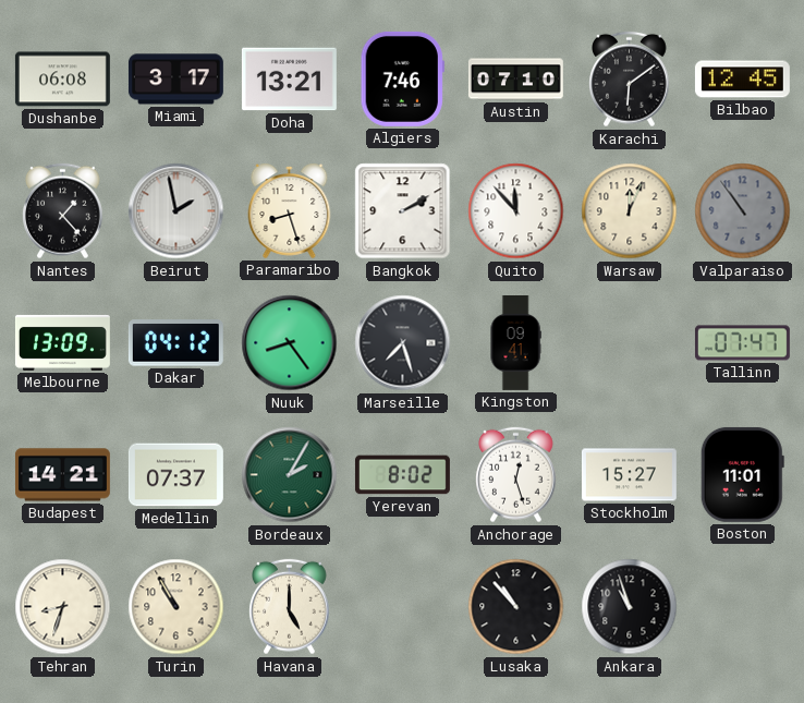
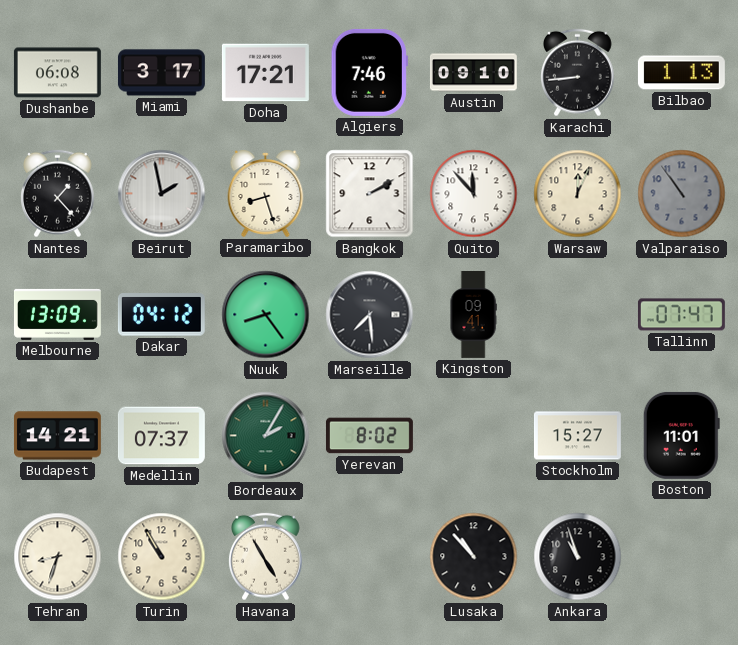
Doha: 13:21 -> 17:21
Austin: 07:10 -> 09:10
Karachi: 6:09 -> 8:44
Bilbao: 12:45 -> 1:13
Marseille: 7:27 -> 7:29
Anchorage: 12:27 -> none
Havana: 5:00 -> 4:55
